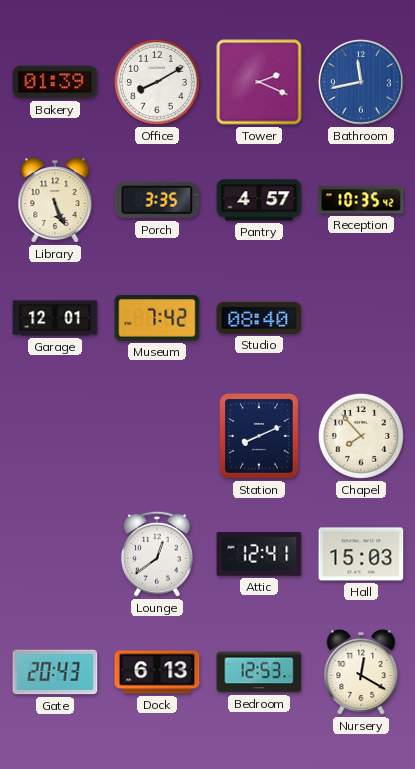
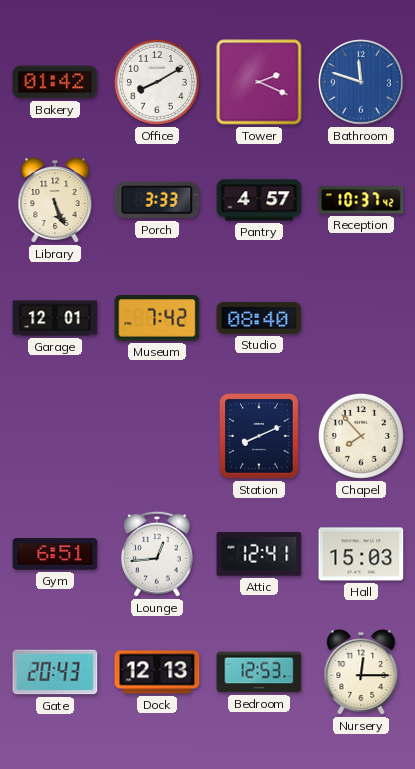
Bakery: 01:39 -> 01:42
Bathroom: 11:43 -> 11:48
Porch: 3:35 -> 3:33
Reception: 10:35 -> 10:37
Gym: none -> 6:51
Lounge: 12:39 -> 12:44
Dock: 6:13 -> 12:13
Nursery: 12:20 -> 12:15
